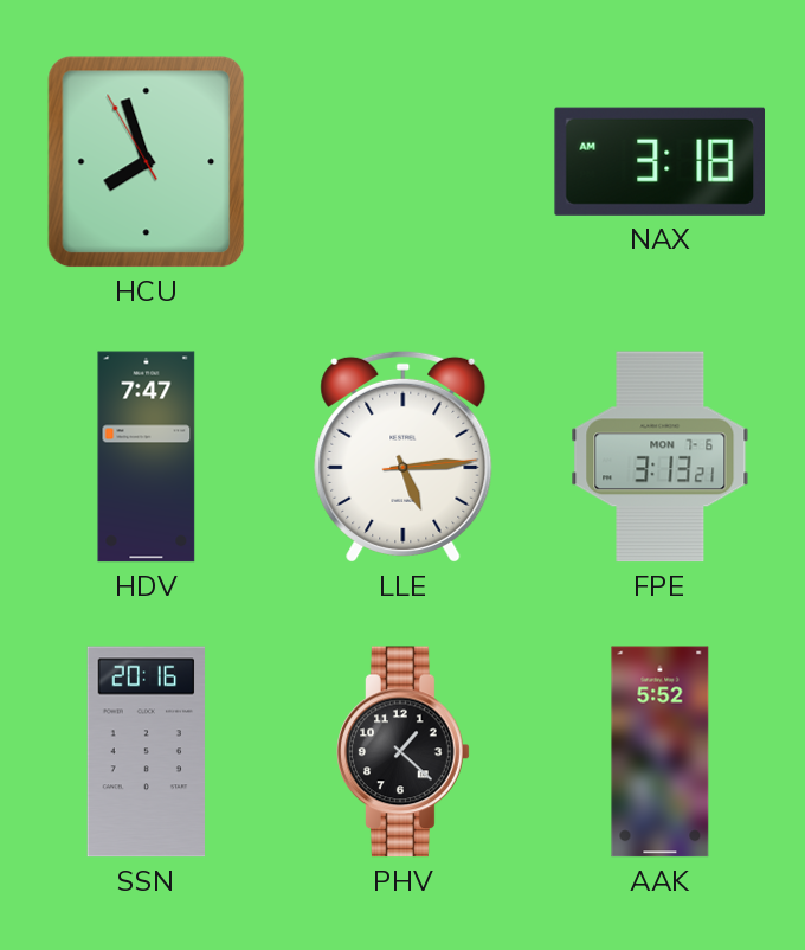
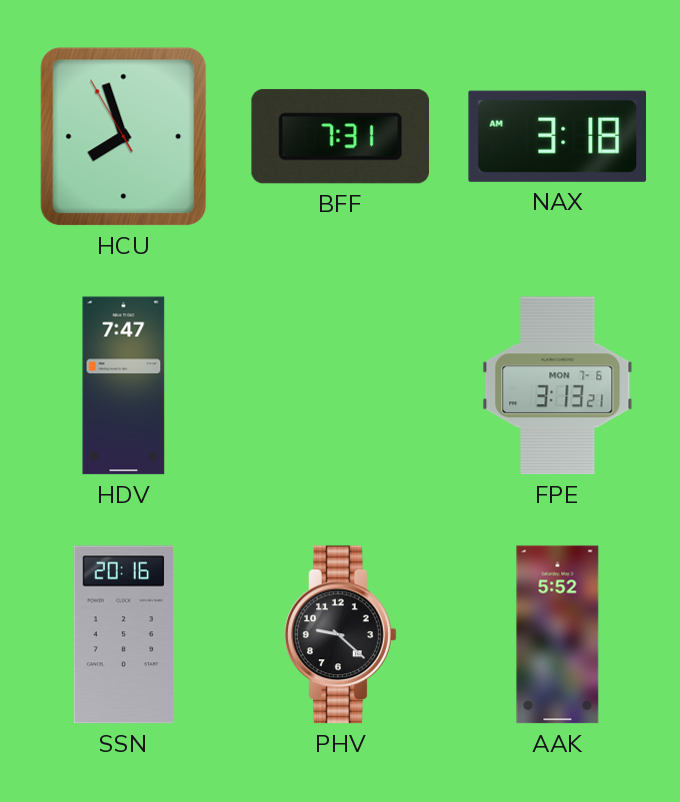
BFF: none -> 7:31
LLE: 5:14 -> none
PHV: 1:22 -> 9:22
